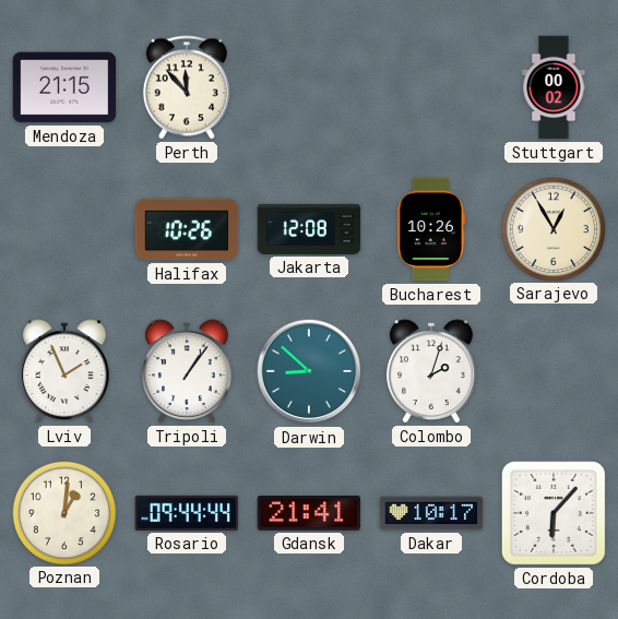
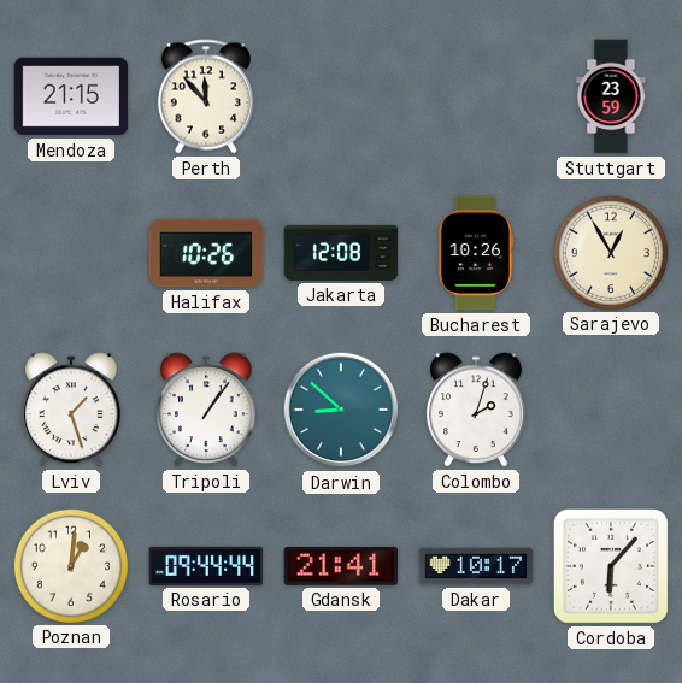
Stuttgart: 00:02 -> 23:59
Lviv: 1:56 -> 1:27
